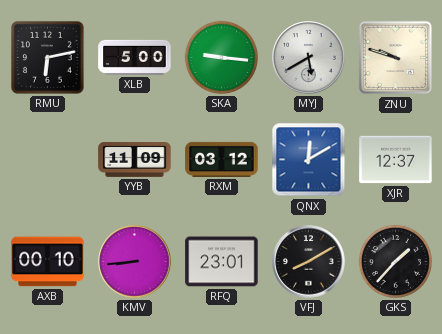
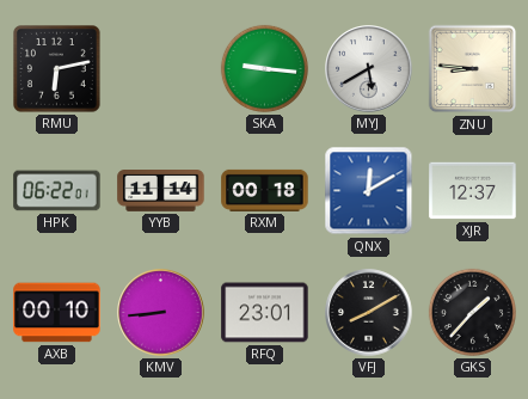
XLB: 5:00 -> none
ZNU: 9:48 -> 8:46
HPK: none -> 06:22
YYB: 11:09 -> 11:14
RXM: 03:12 -> 00:18
